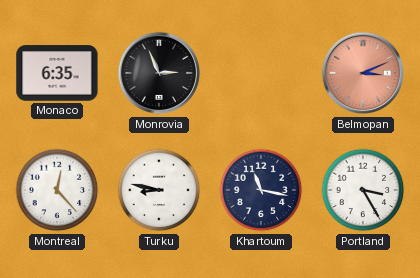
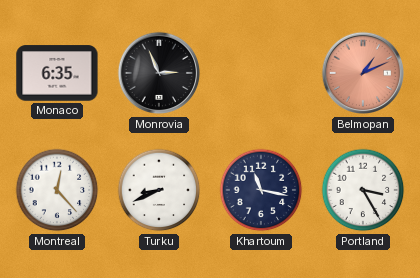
Belmopan: 3:11 -> 1:11
Turku: 8:47 -> 8:41
